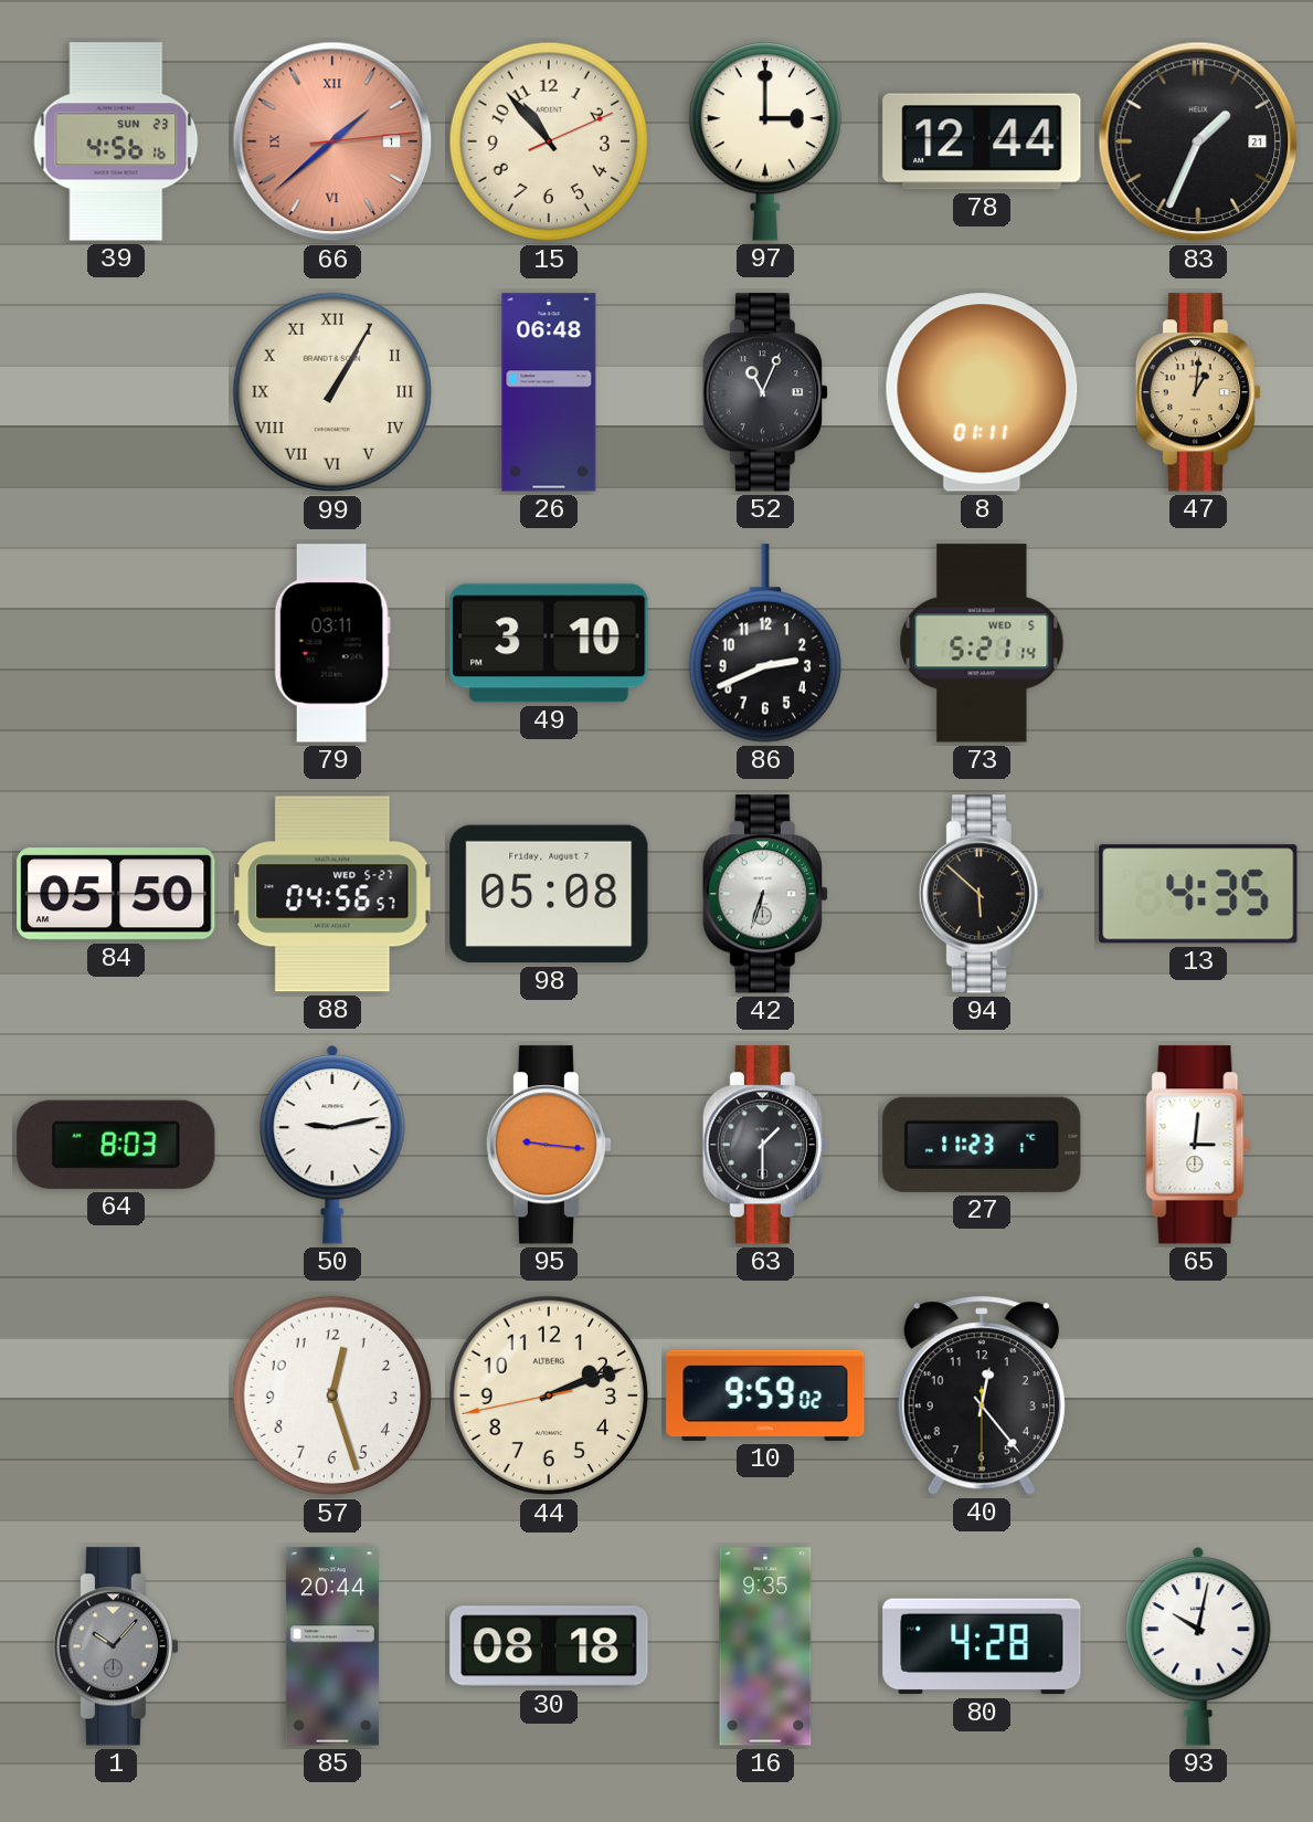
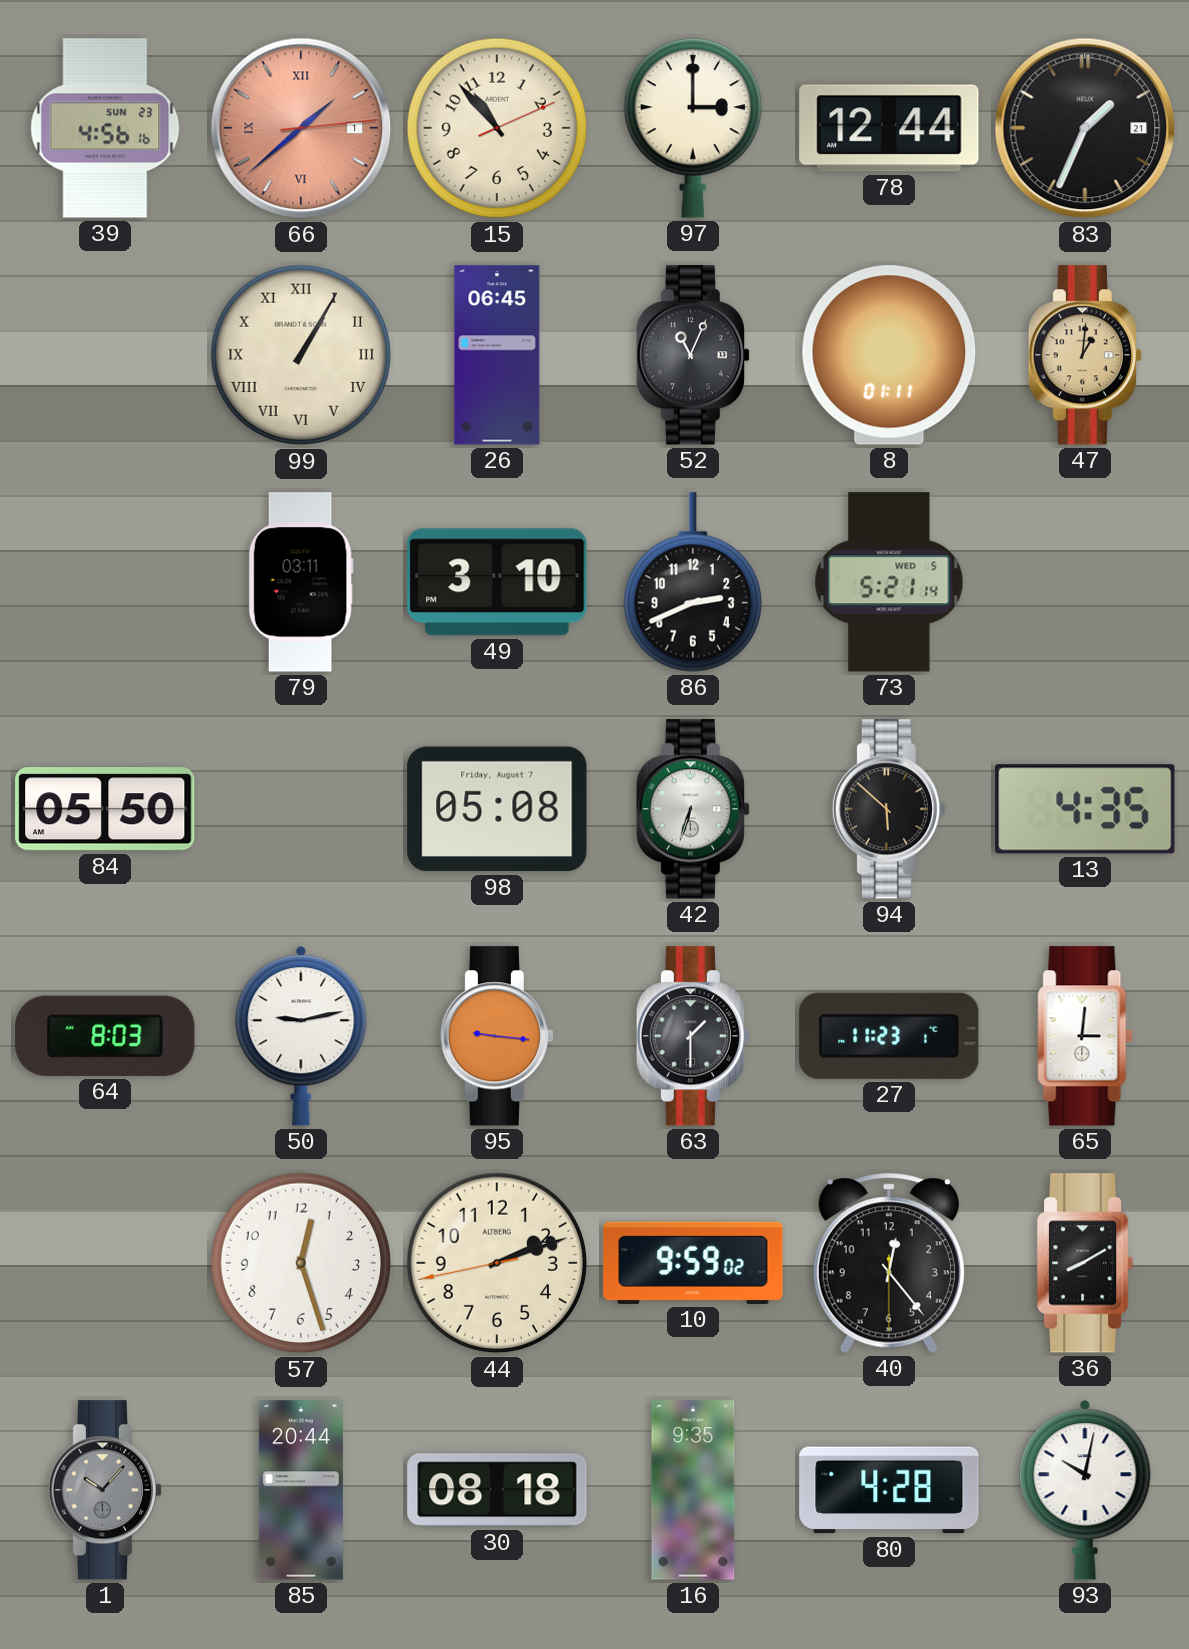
26: 06:48 -> 06:45
88: 04:56 -> none
36: none -> 8:10
